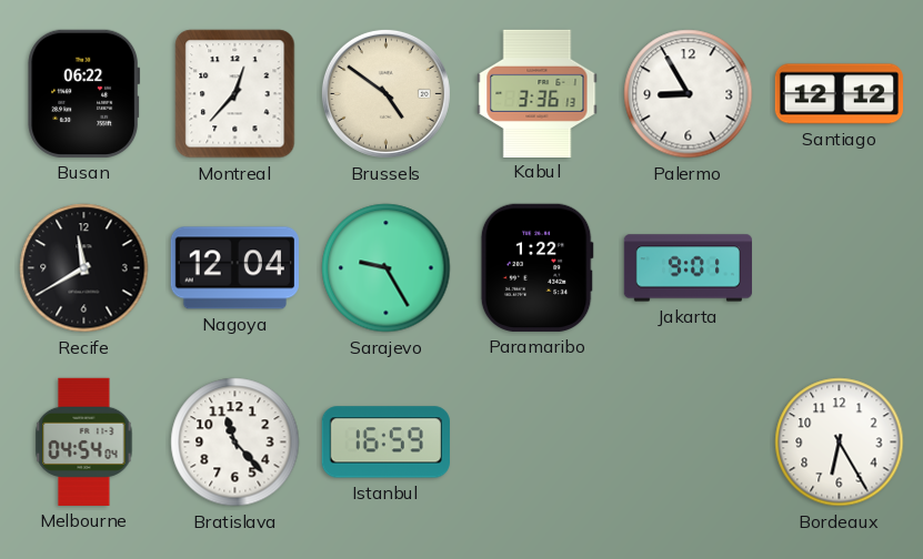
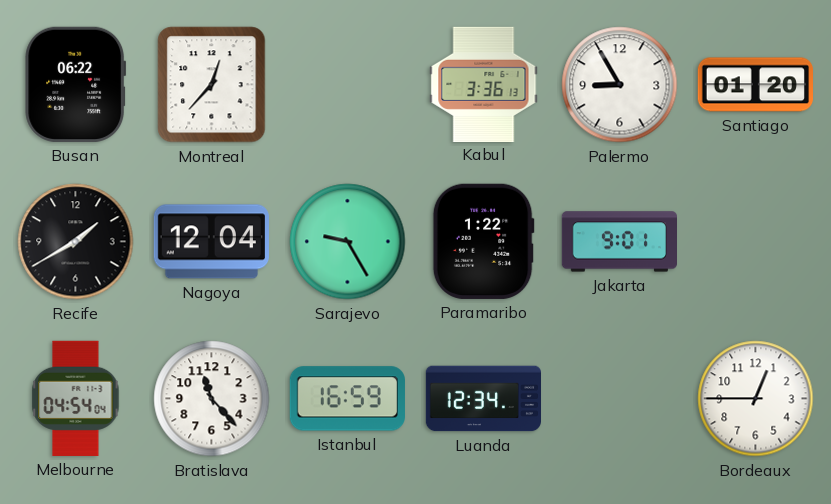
Brussels: 4:51 -> none
Santiago: 12:12 -> 01:20
Recife: 11:40 -> 1:40
Luanda: none -> 12:34
Bordeaux: 6:25 -> 12:45
